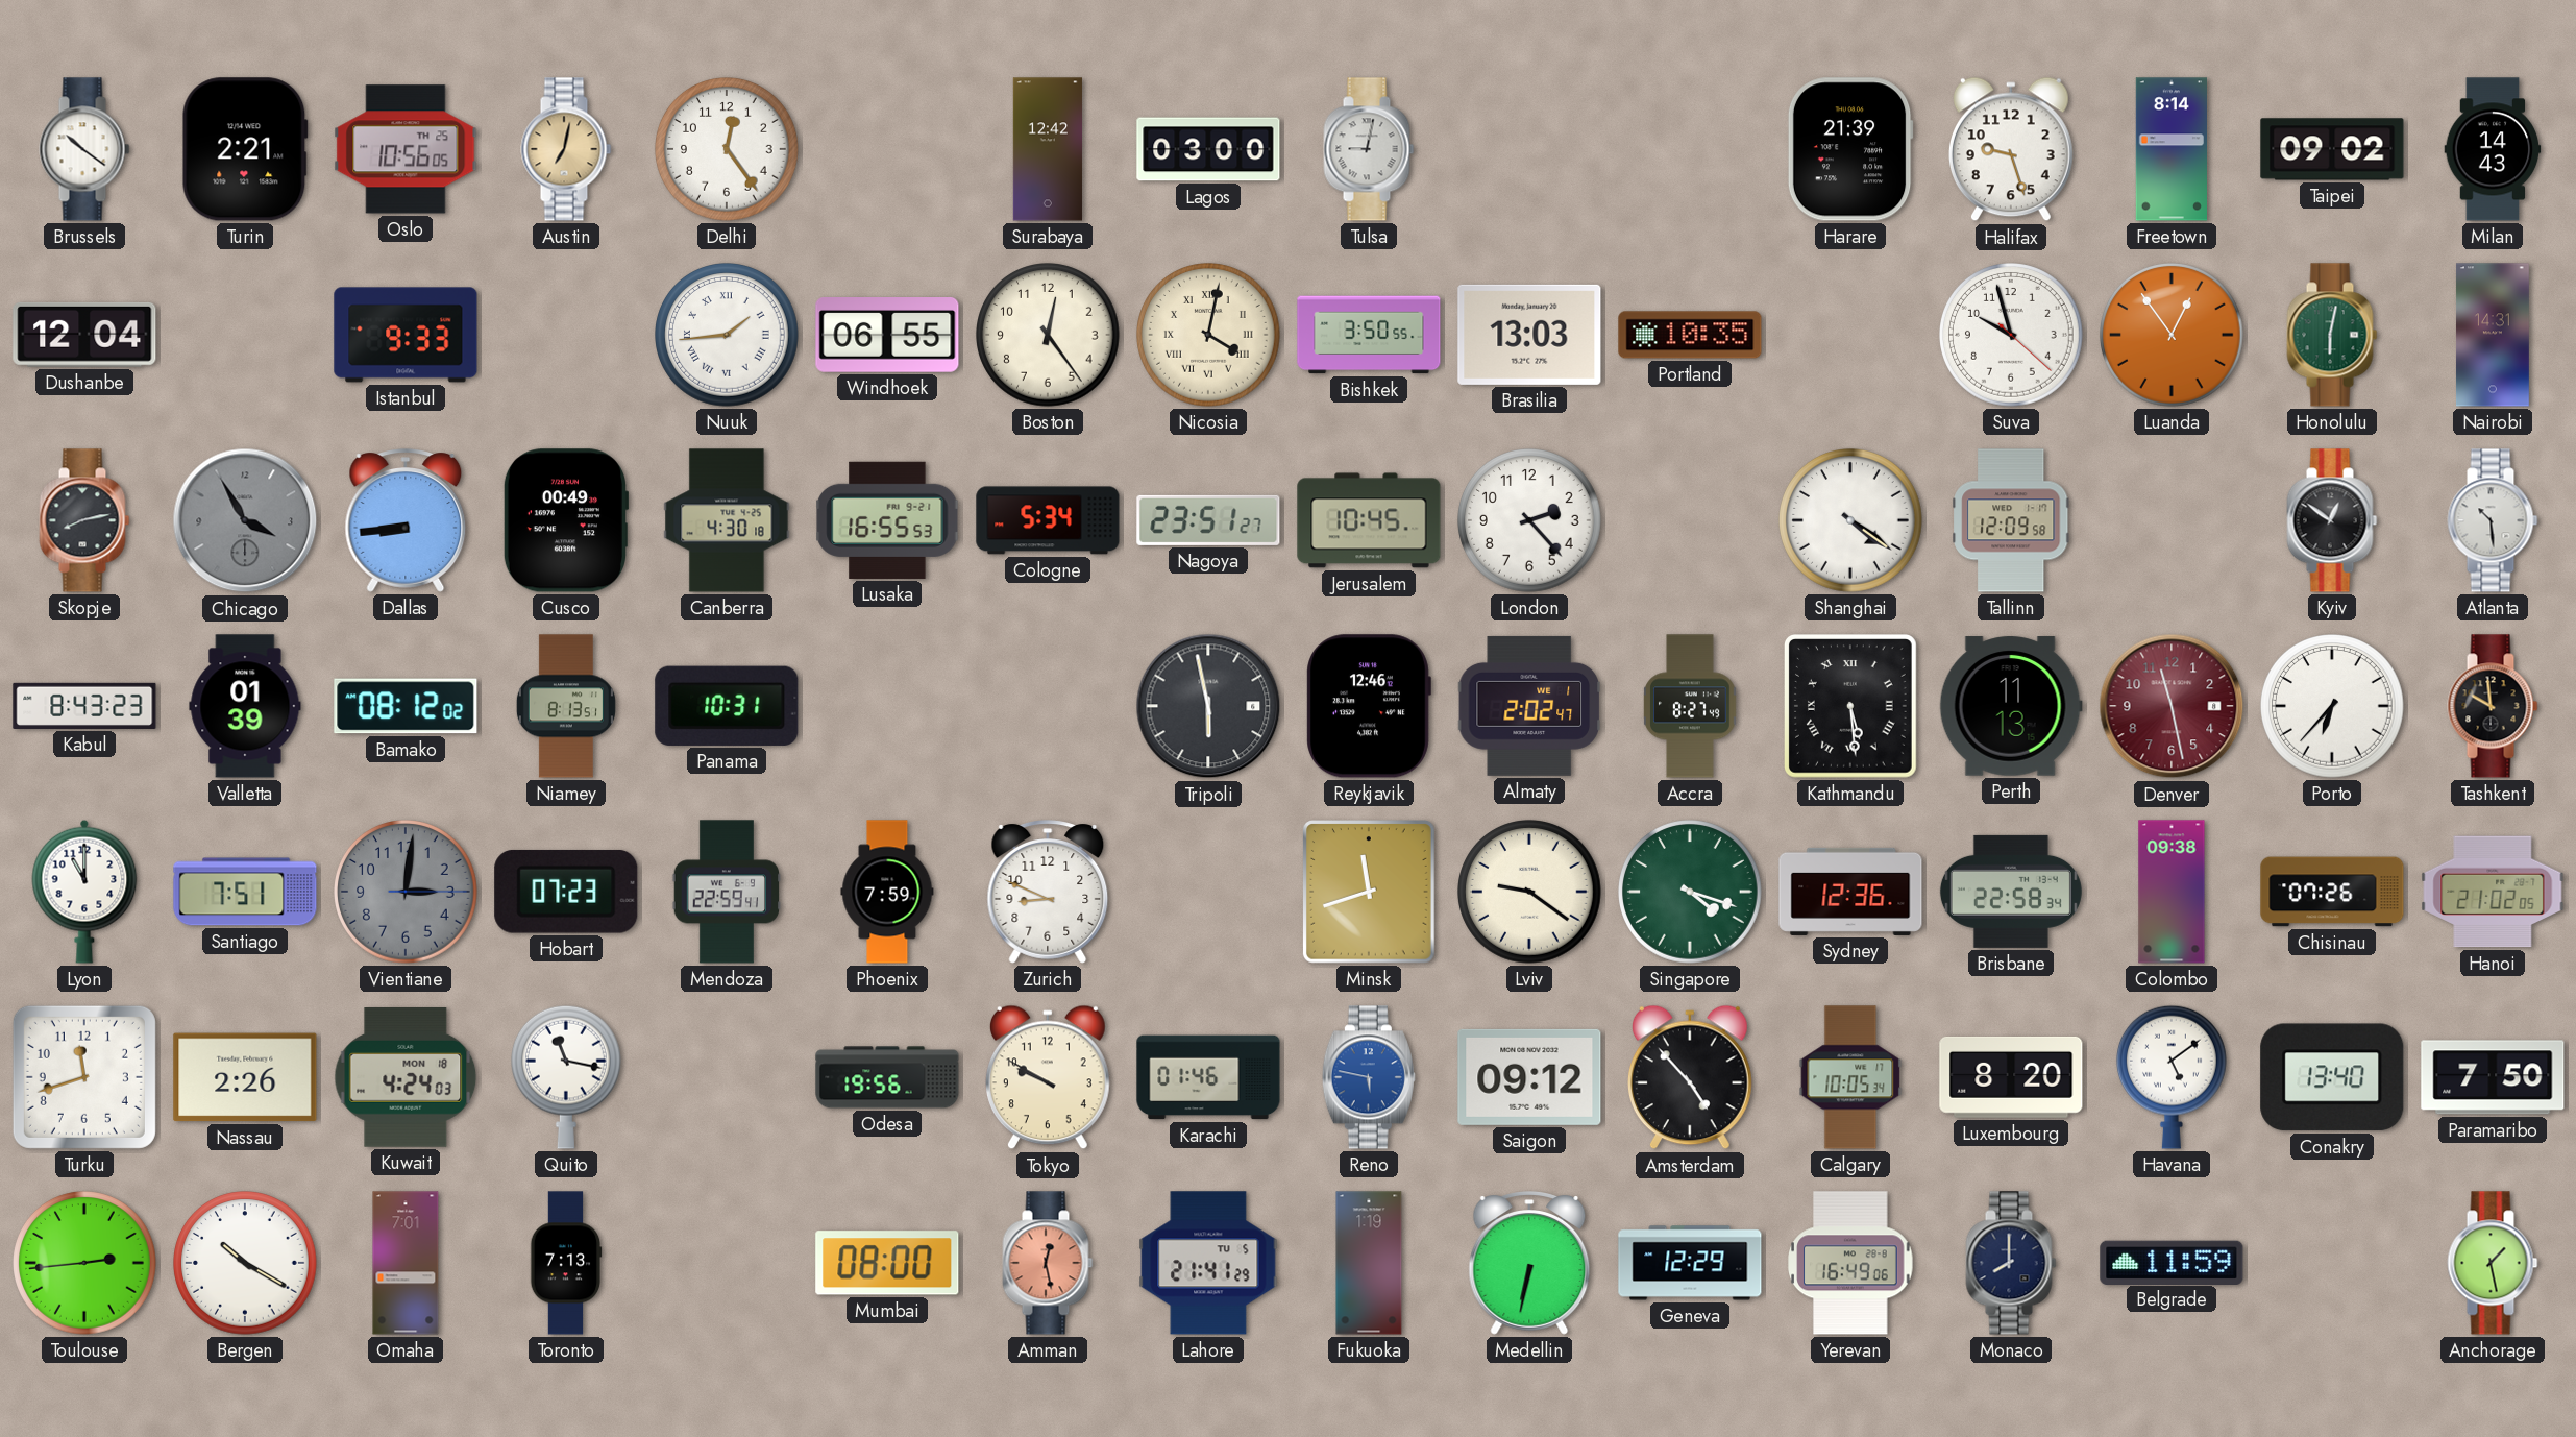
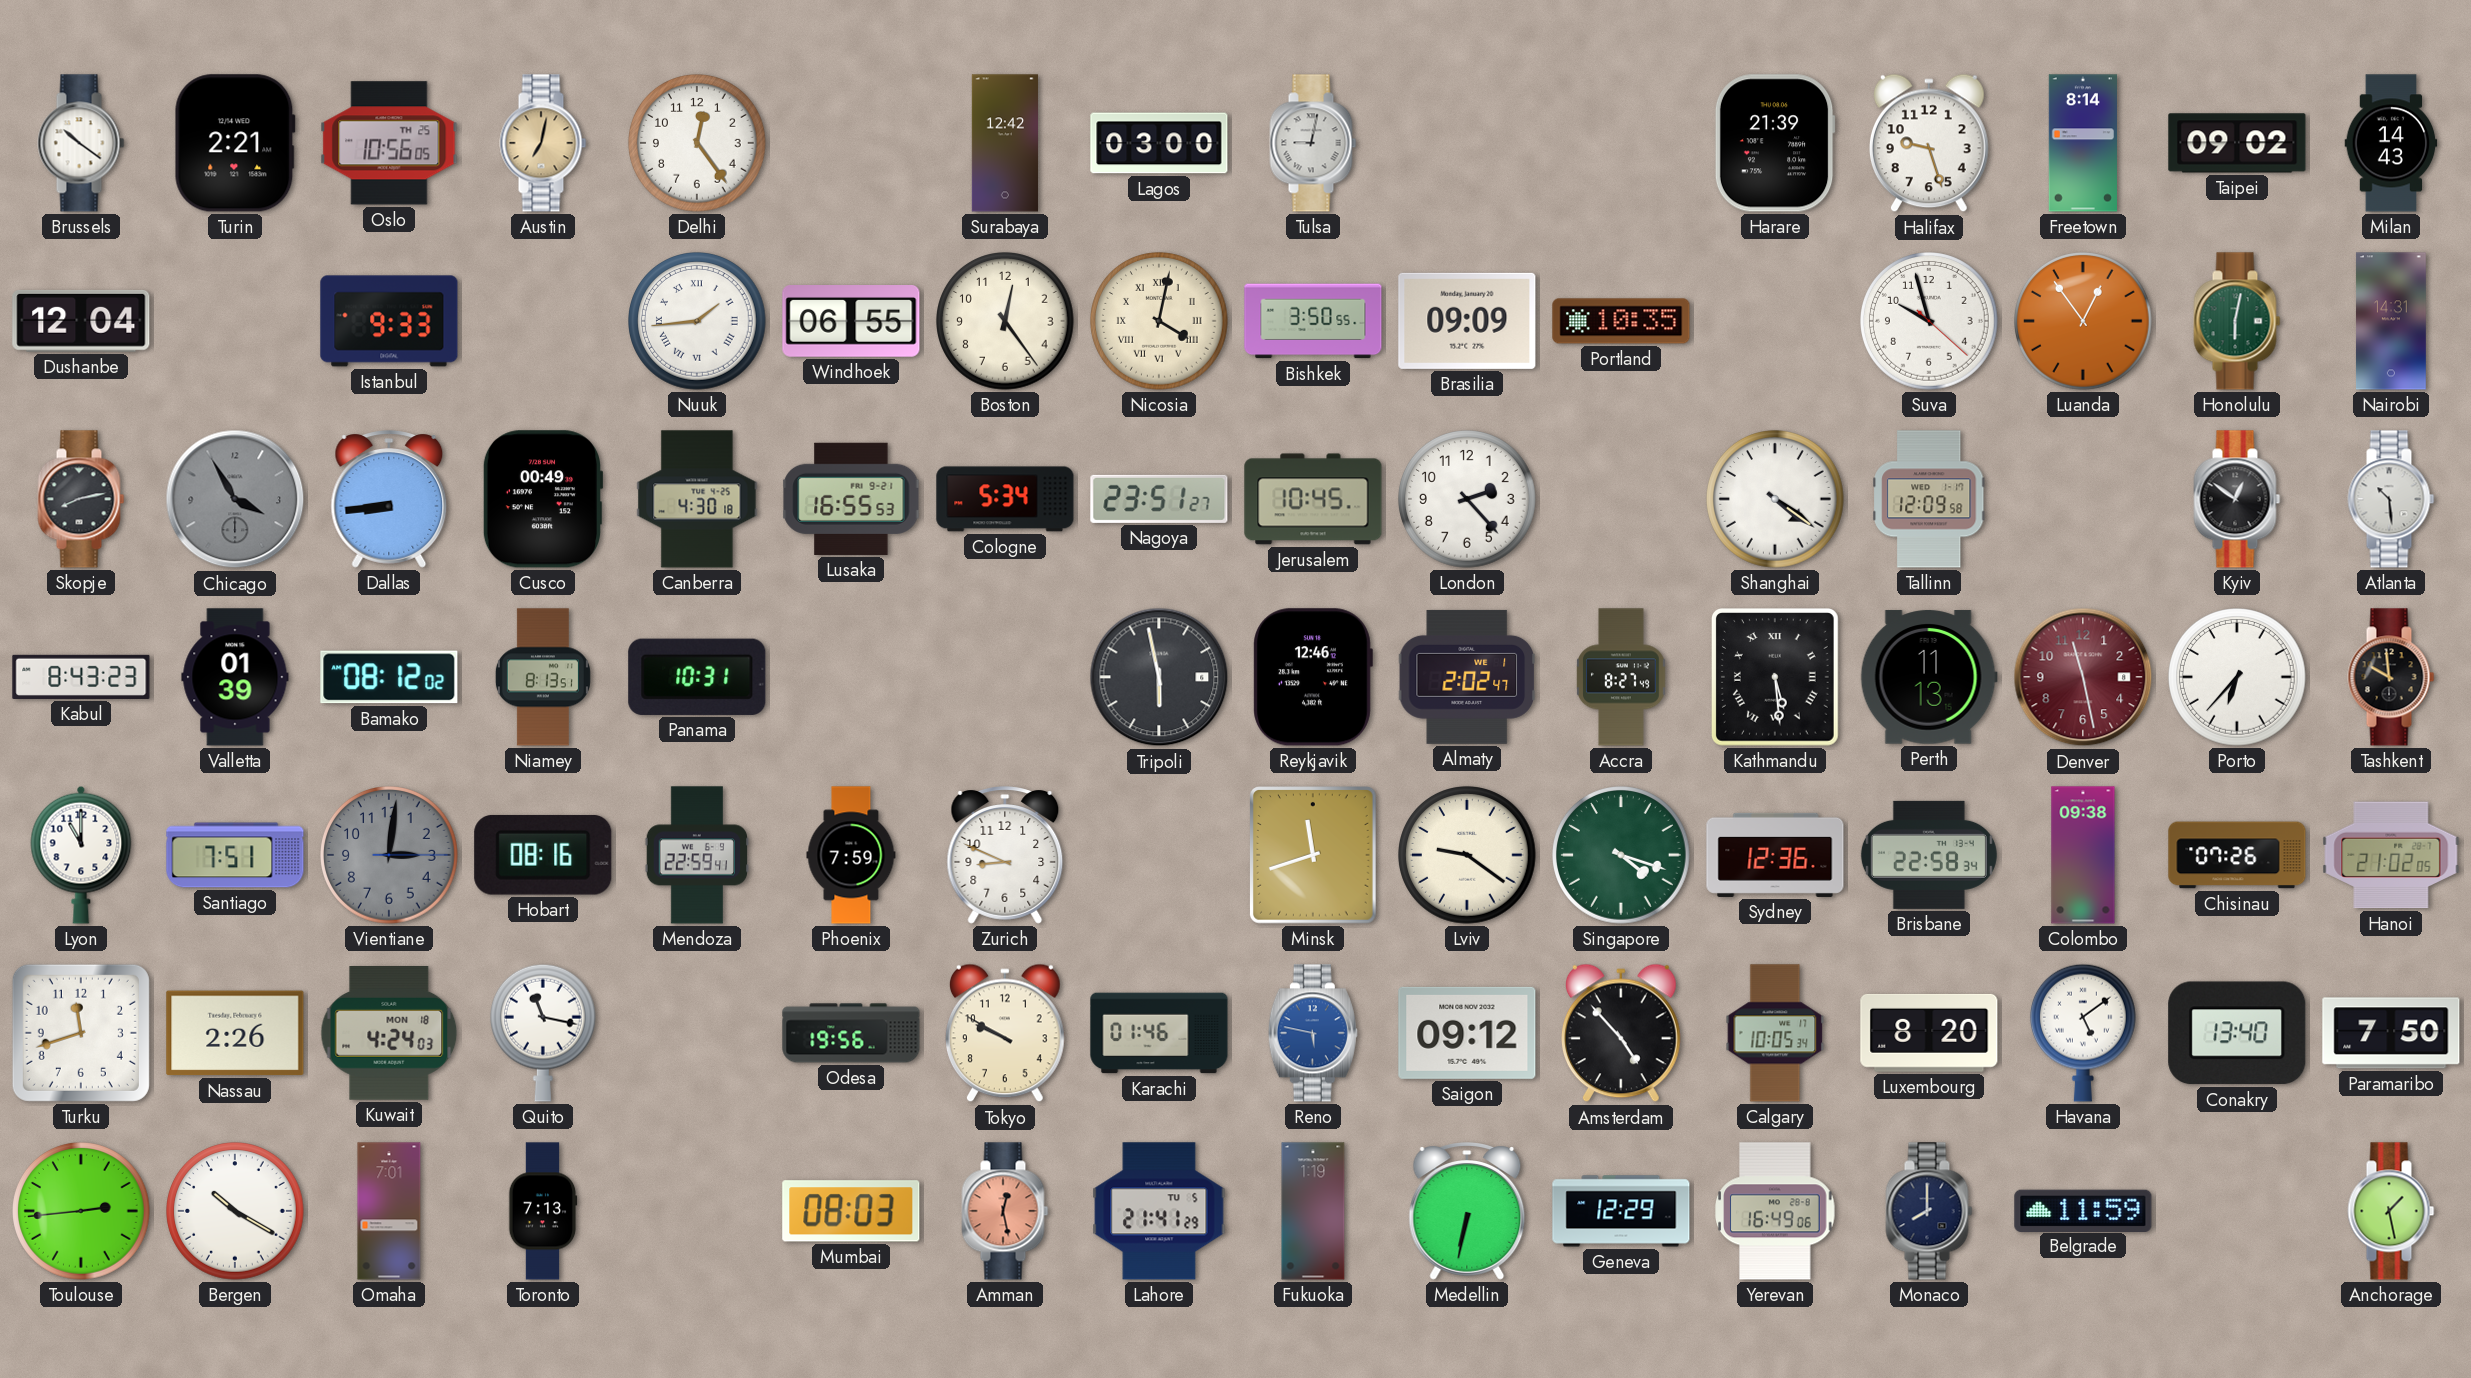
Brasilia: 13:03 -> 09:09
Hobart: 07:23 -> 08:16
Mumbai: 08:00 -> 08:03
